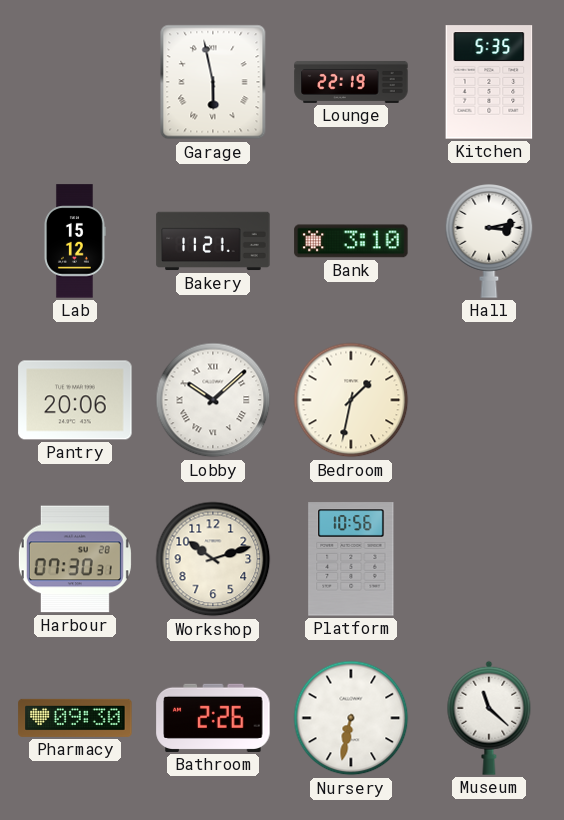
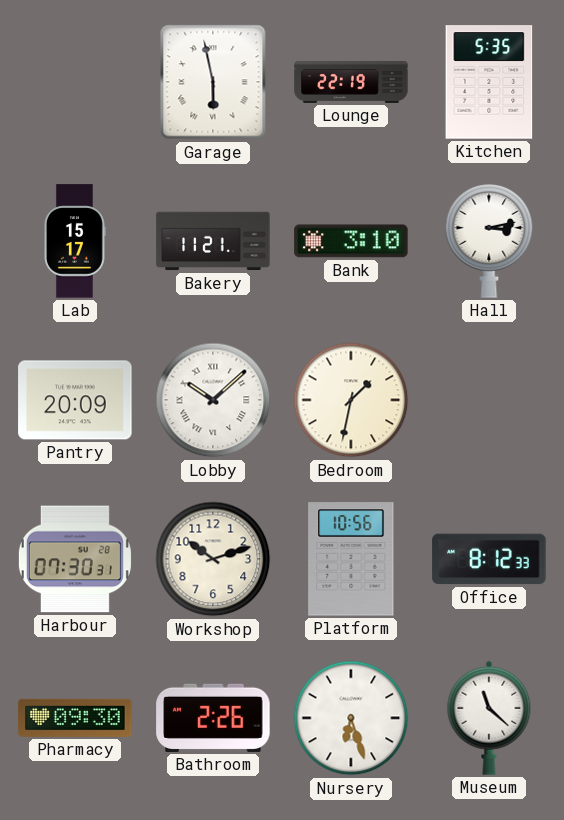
Lab: 15:12 -> 15:17
Pantry: 20:06 -> 20:09
Office: none -> 8:12
Nursery: 6:32 -> 6:27
